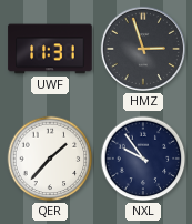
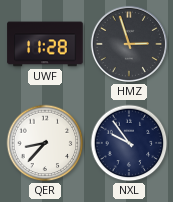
UWF: 11:31 -> 11:28
QER: 1:37 -> 8:37
